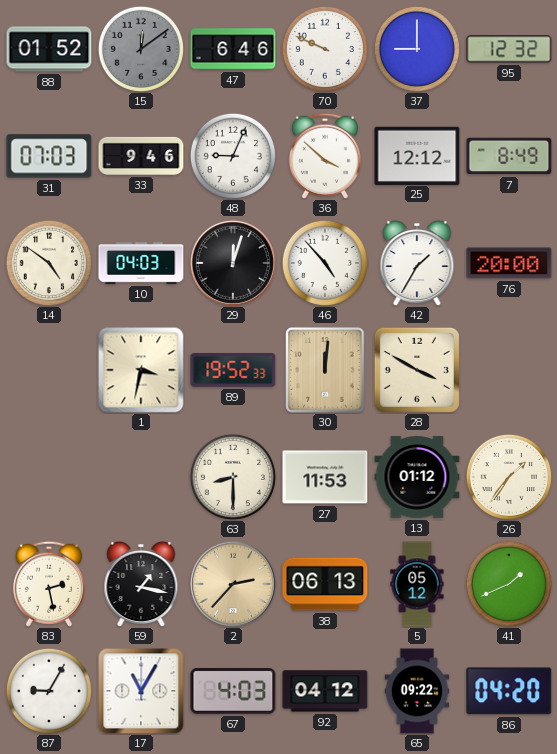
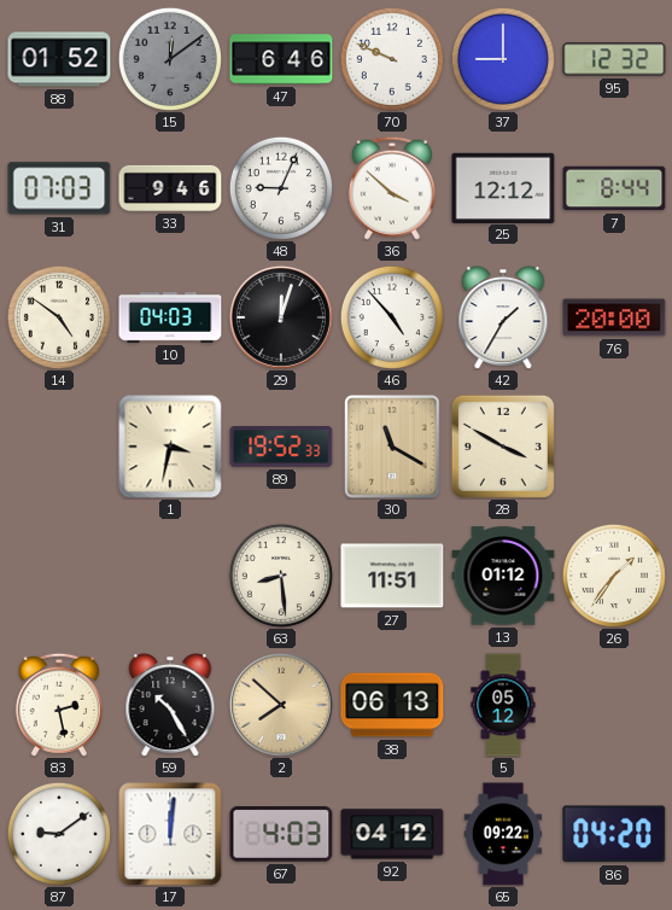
7: 8:49 -> 8:44
30: 12:01 -> 11:20
63: 8:30 -> 8:29
27: 11:53 -> 11:51
59: 1:17 -> 10:25
2: 2:37 -> 7:52
41: 1:41 -> none
87: 9:05 -> 9:09
17: 11:05 -> 12:01
